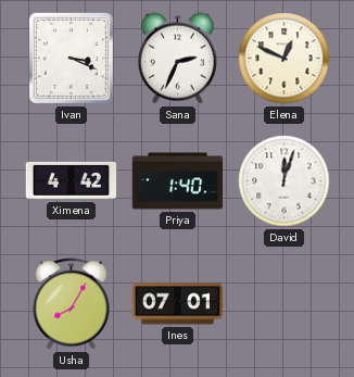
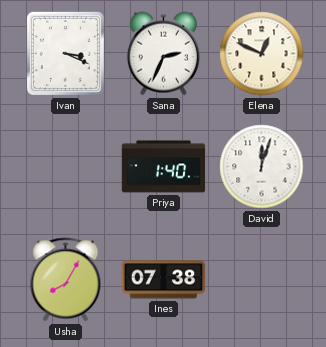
Ximena: 4:42 -> none
Ines: 07:01 -> 07:38
